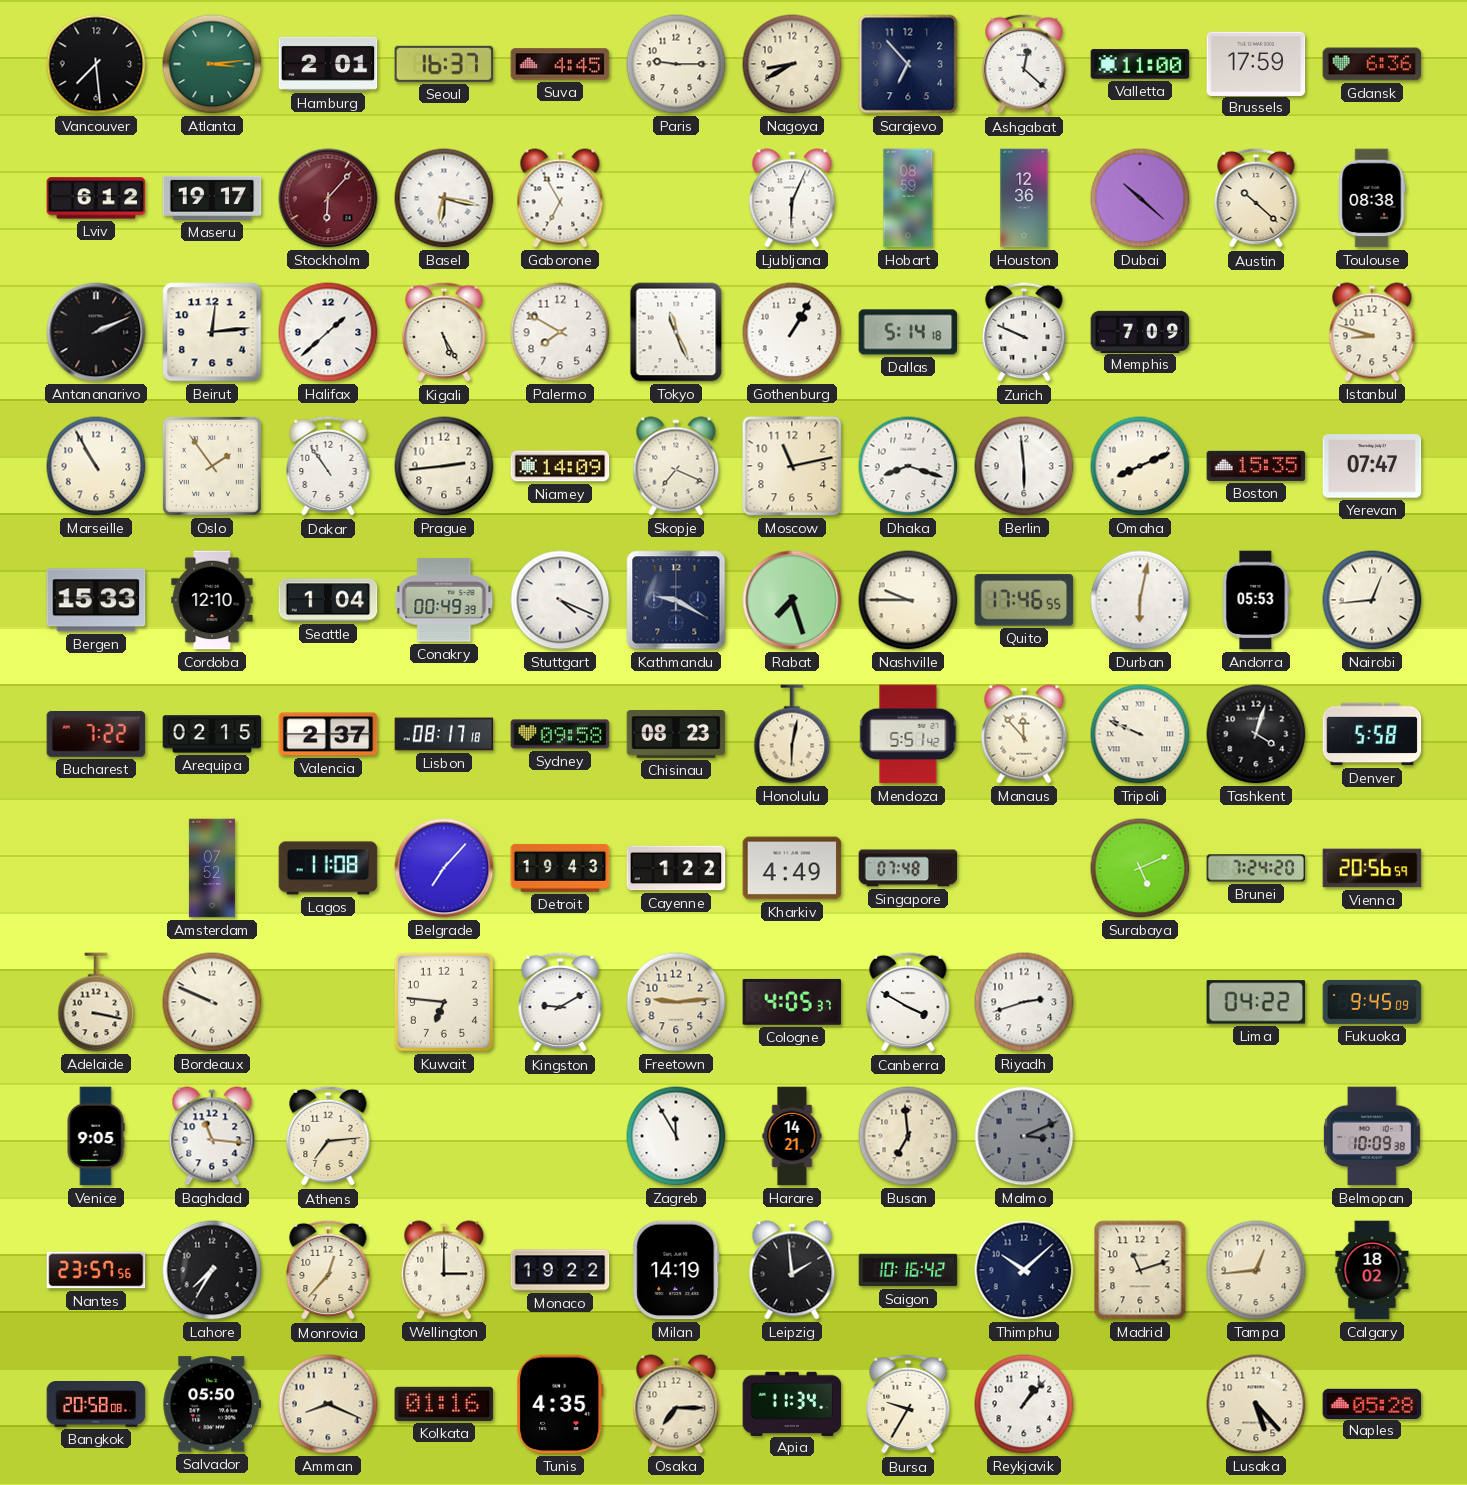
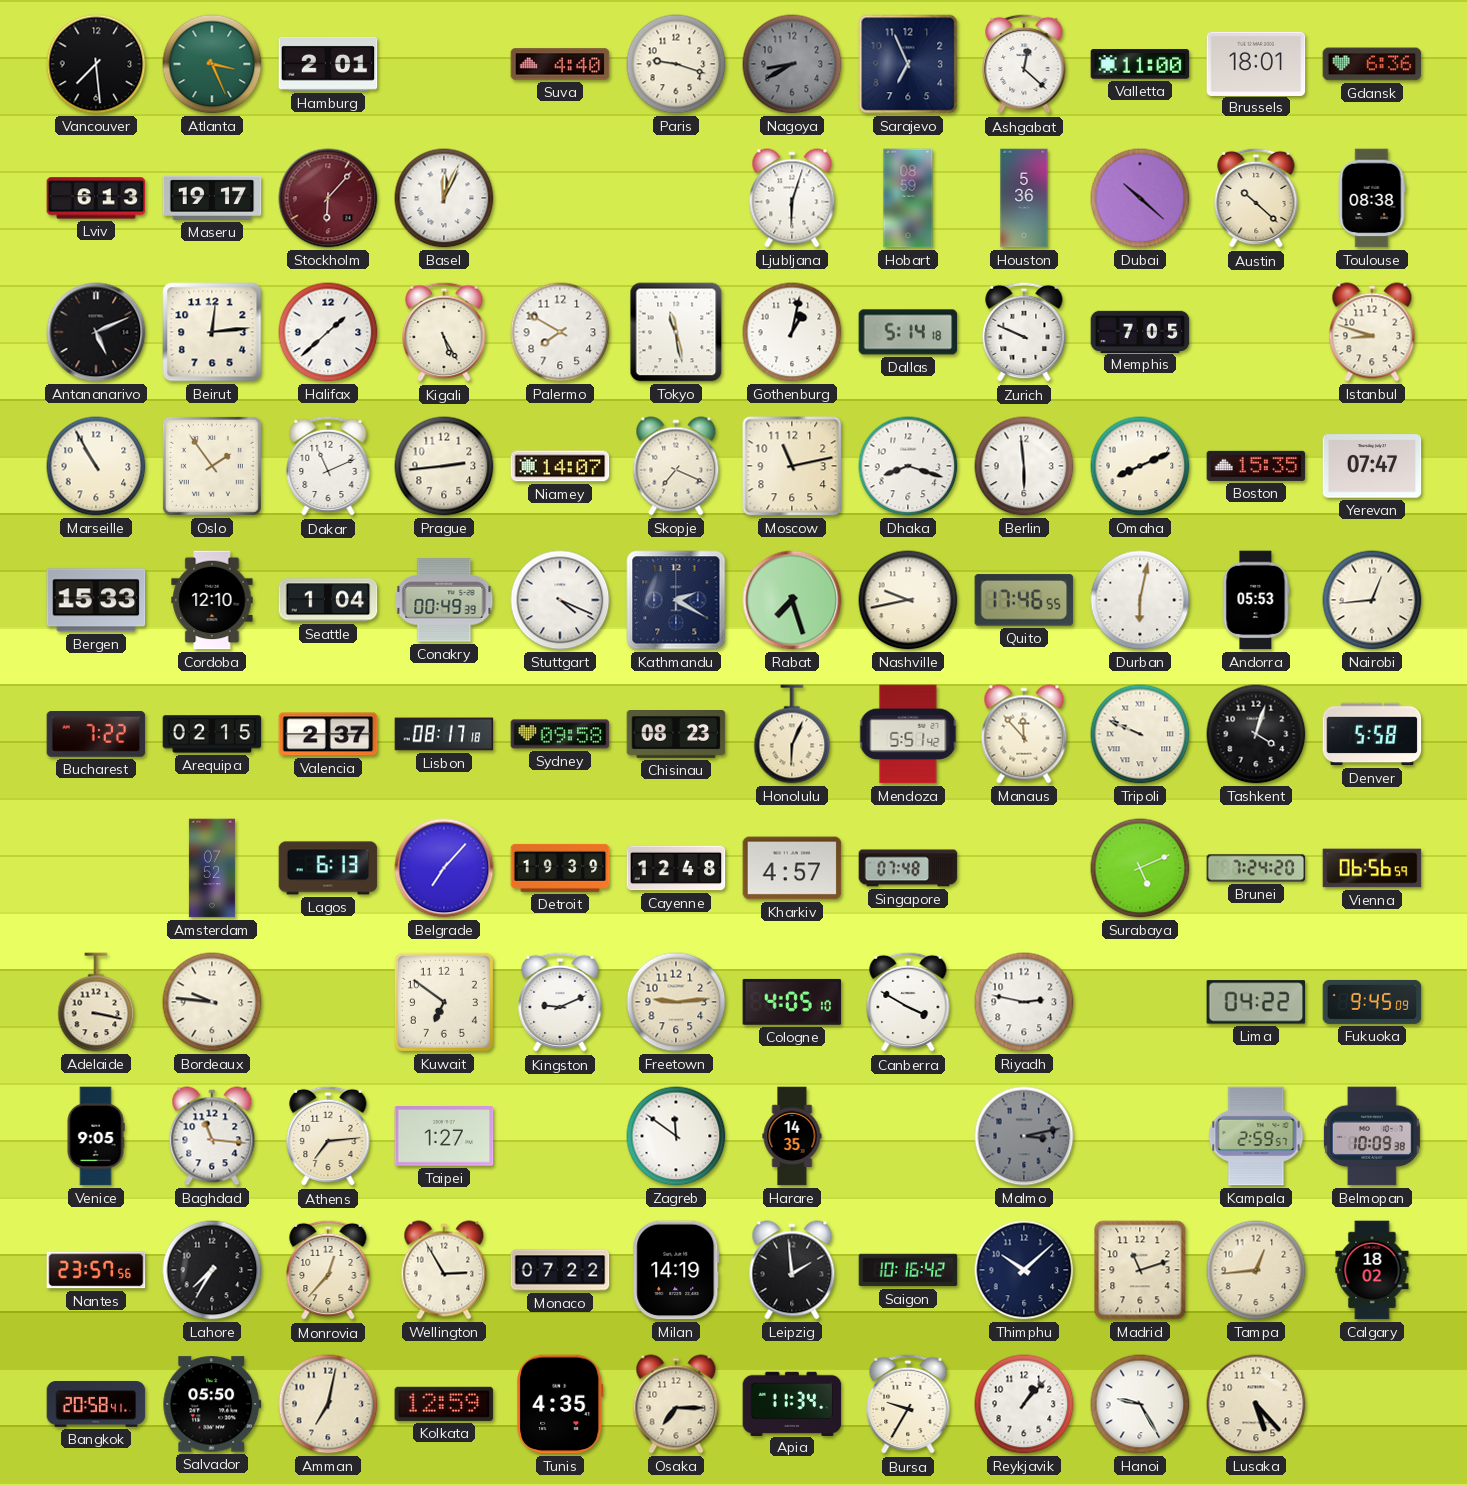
Atlanta: 3:14 -> 3:26
Seoul: 16:37 -> none
Suva: 4:45 -> 4:40
Paris: 9:15 -> 9:18
Nagoya dial: cream -> grey
Sarajevo: 6:53 -> 6:56
Brussels: 17:59 -> 18:01
Lviv: 6:12 -> 6:13
Basel: 6:17 -> 12:04
Gaborone: 6:55 -> none
Ljubljana: 6:04 -> 6:03
Houston: 12:36 -> 5:36
Antananarivo: 2:11 -> 5:11
Tokyo: 11:26 -> 11:28
Gothenburg: 1:05 -> 1:02
Memphis: 7:09 -> 7:05
Dakar: 10:54 -> 11:11
Niamey: 14:09 -> 14:07
Kathmandu: 9:20 -> 2:20
Nashville: 9:45 -> 9:43
Honolulu: 6:02 -> 6:04
Lagos: 11:08 -> 6:13
Detroit: 19:43 -> 19:39
Cayenne: 1:22 -> 12:48
Kharkiv: 4:49 -> 4:57
Vienna: 20:56 -> 06:56
Bordeaux: 9:49 -> 9:46
Kuwait: 6:46 -> 6:51
Kingston: 9:10 -> 9:11
Cologne: 4:05:37 -> 4:05:10
Riyadh: 2:42 -> 2:47
Taipei: none -> 1:27
Zagreb: 11:55 -> 11:51
Harare: 14:21 -> 14:35
Busan: 6:59 -> none
Malmo: 3:11 -> 3:13
Kampala: none -> 2:59
Wellington: 3:00 -> 2:55
Monaco: 19:22 -> 07:22
Bangkok: 20:58:08 -> 20:58:41
Amman: 8:19 -> 7:02
Kolkata: 01:16 -> 12:59
Hanoi: none -> 9:25
Naples: 05:28 -> none
